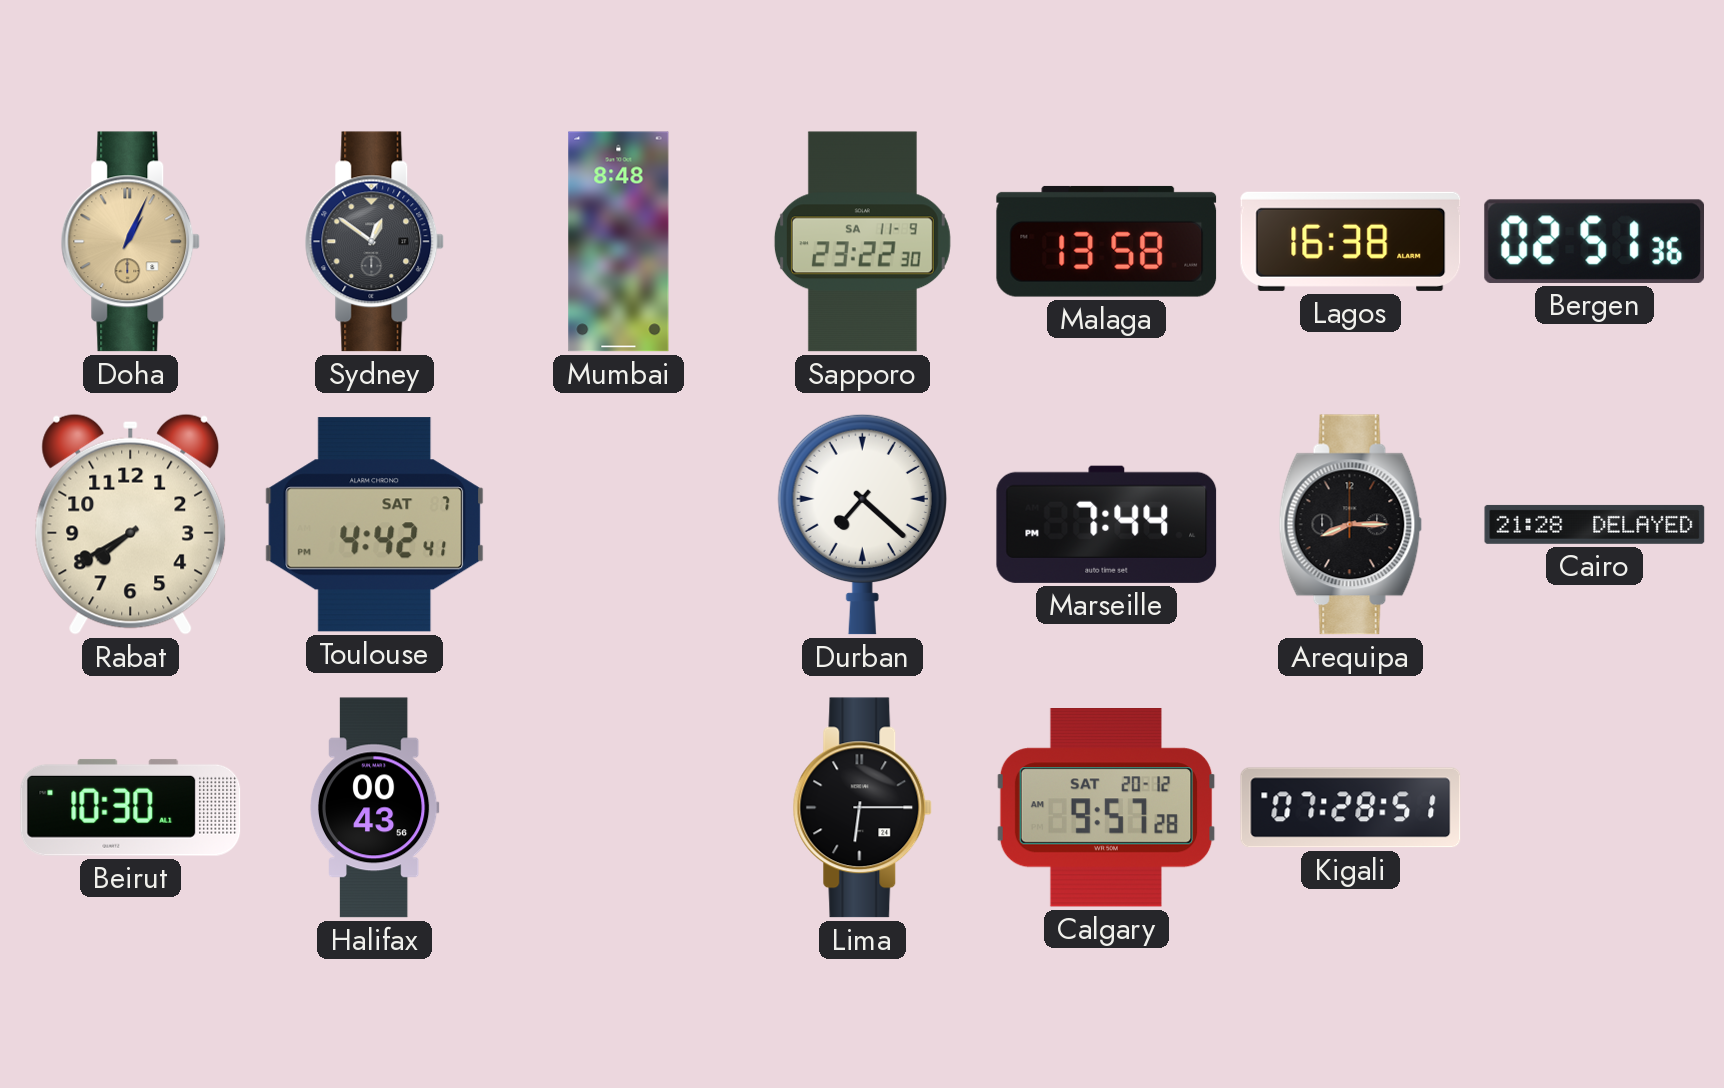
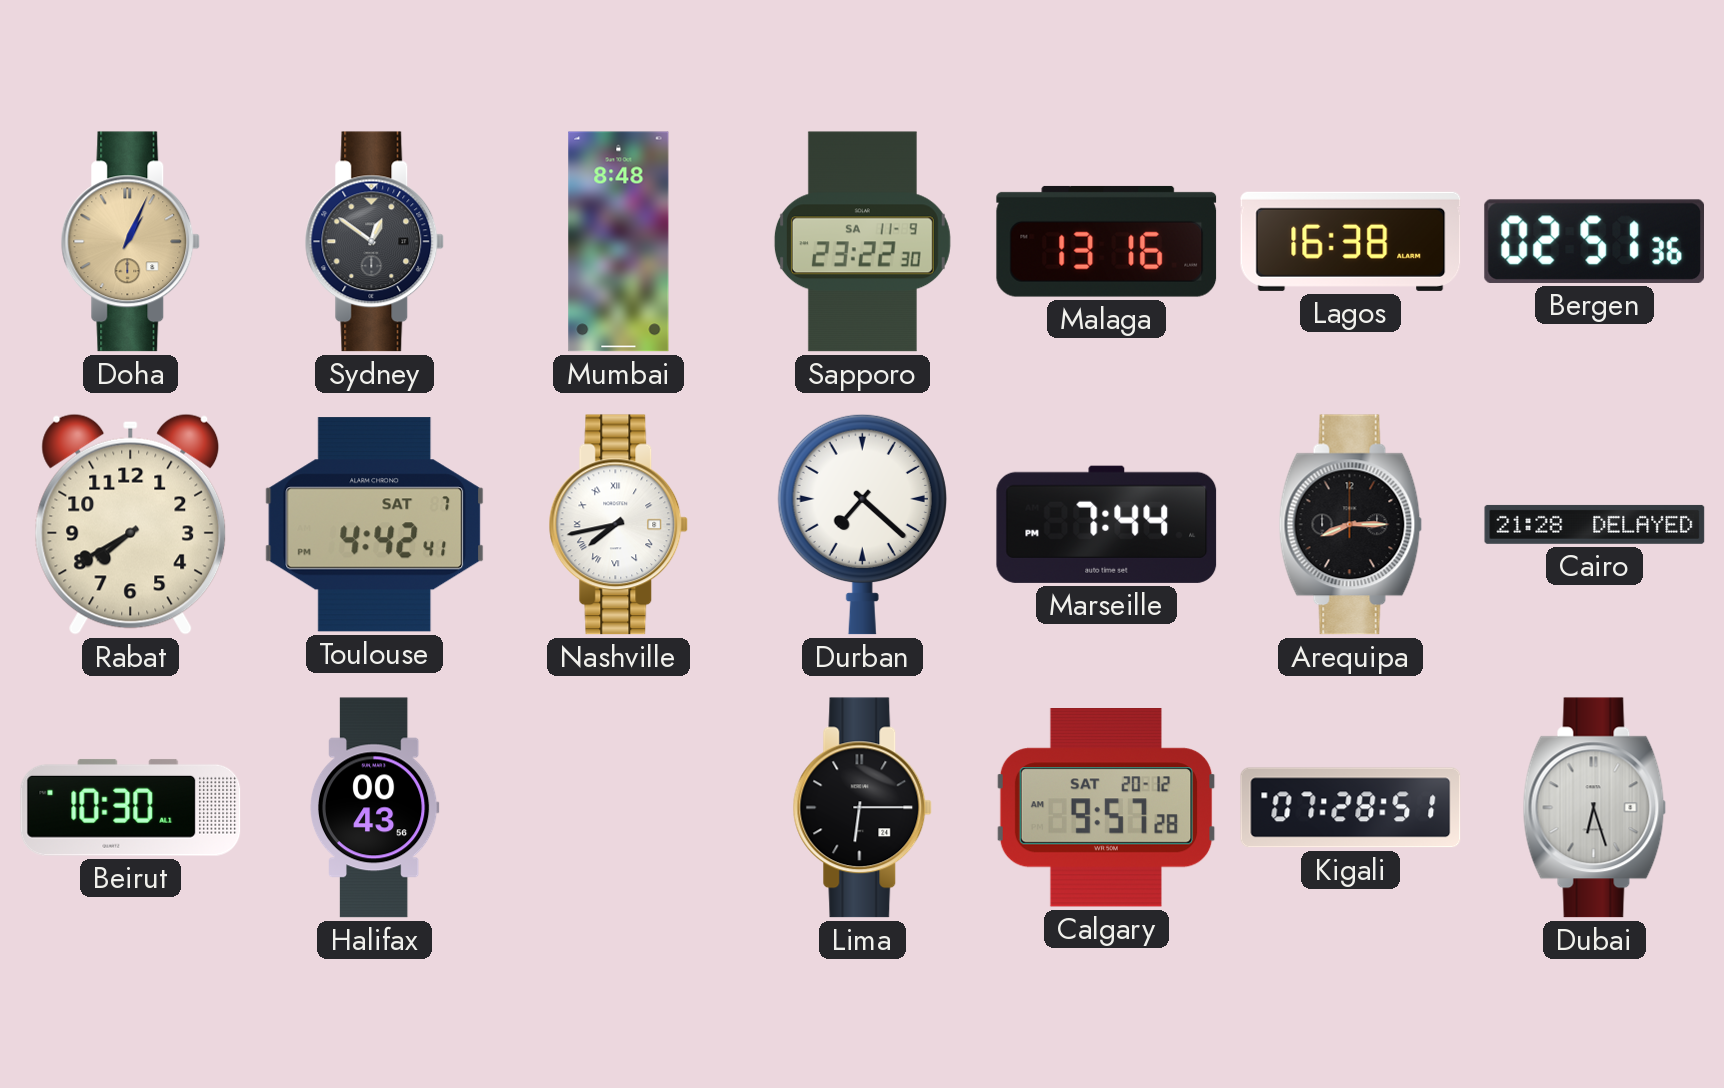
Malaga: 13:58 -> 13:16
Nashville: none -> 7:43
Dubai: none -> 6:27
